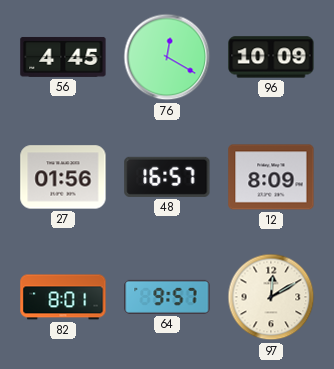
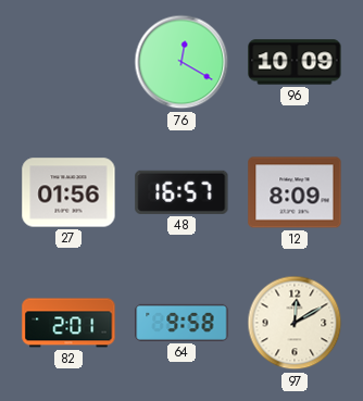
56: 4:45 -> none
82: 8:01 -> 2:01
64: 9:57 -> 9:58
